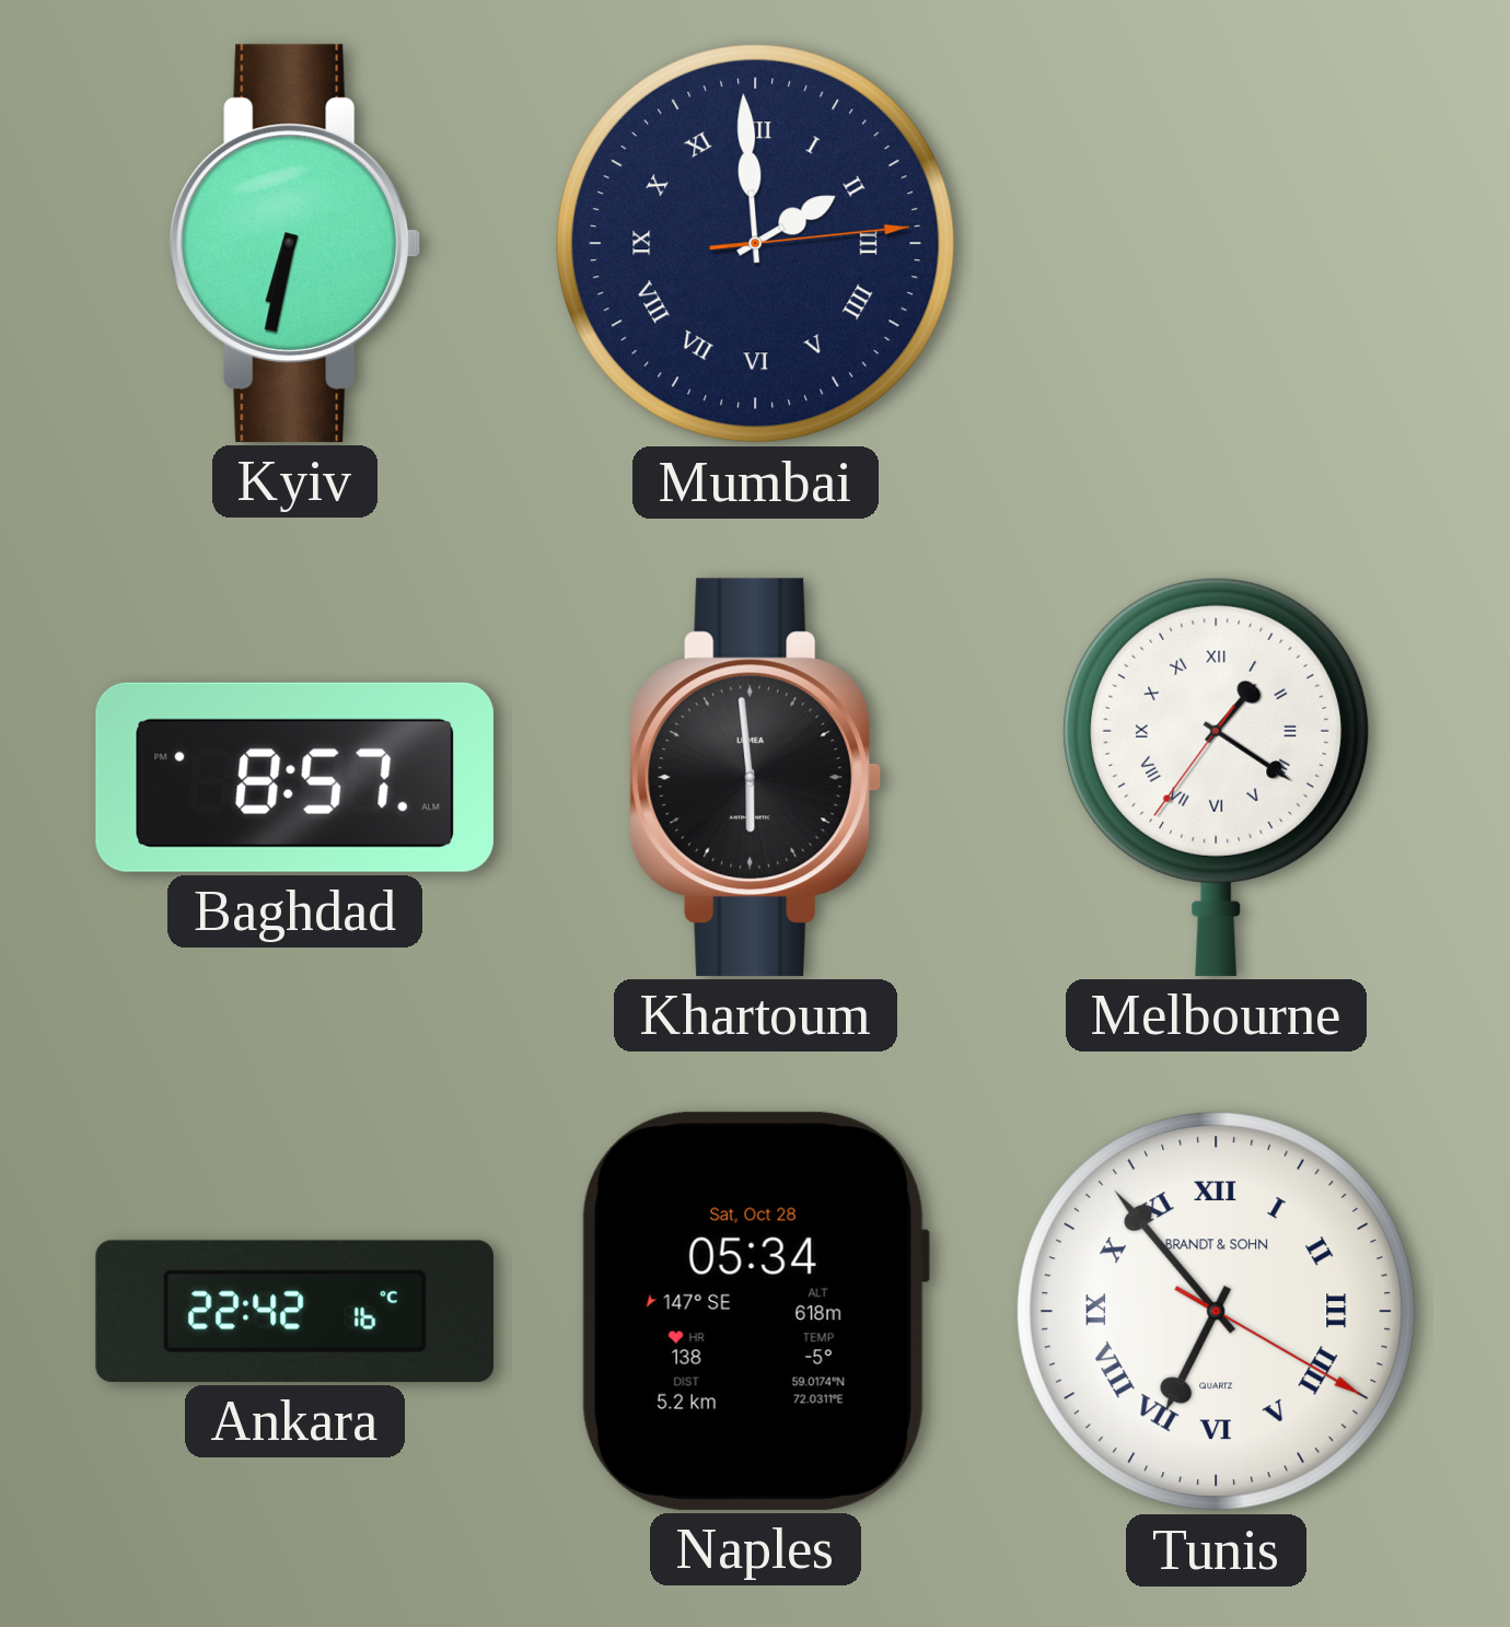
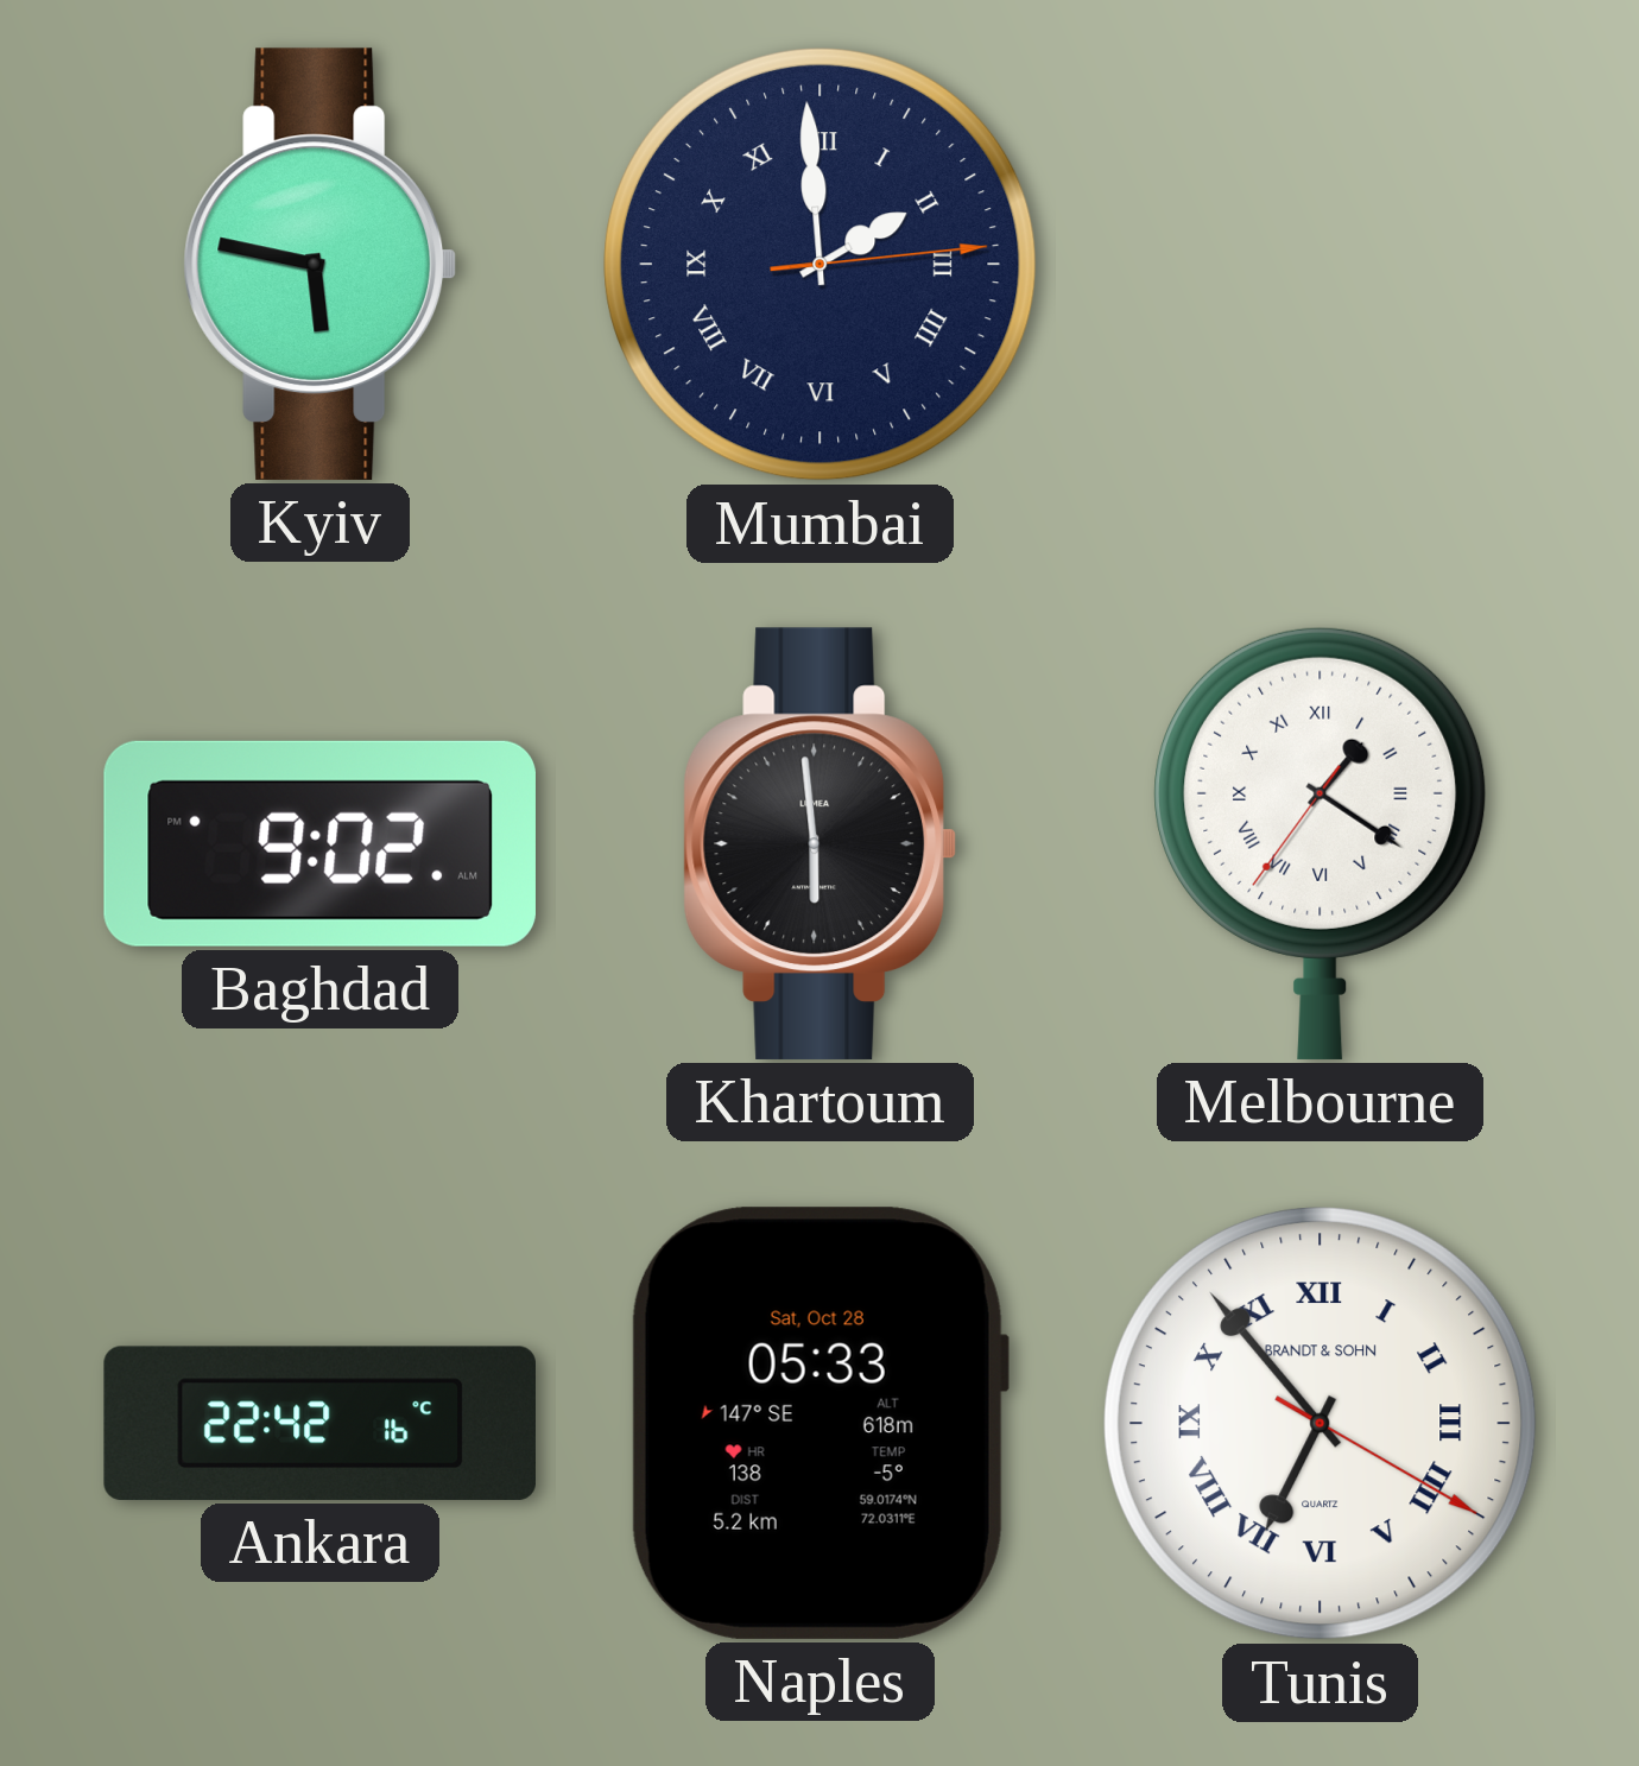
Kyiv: 6:32 -> 5:47
Baghdad: 8:57 -> 9:02
Naples: 05:34 -> 05:33
